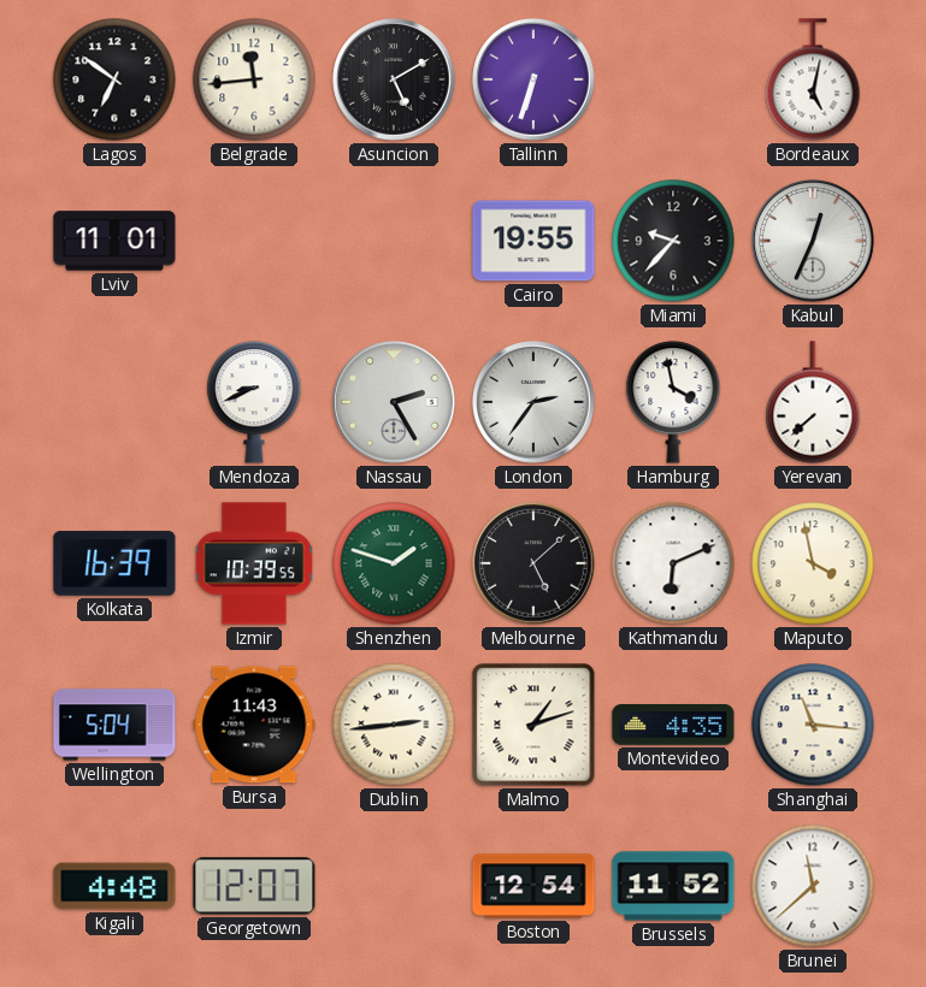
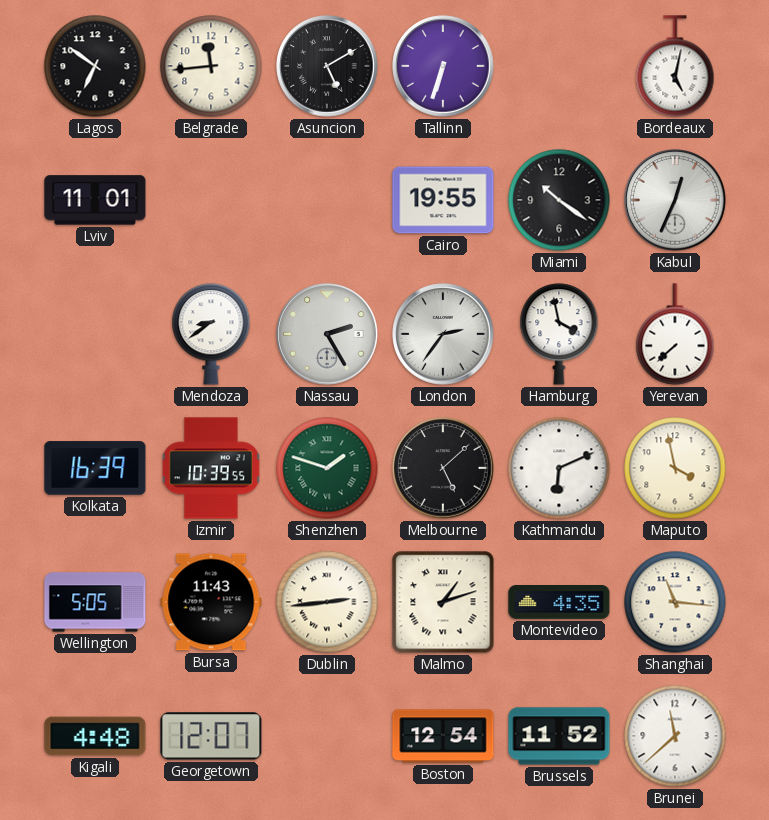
Miami: 9:37 -> 10:21
Mendoza: 8:41 -> 8:39
Wellington: 5:04 -> 5:05
